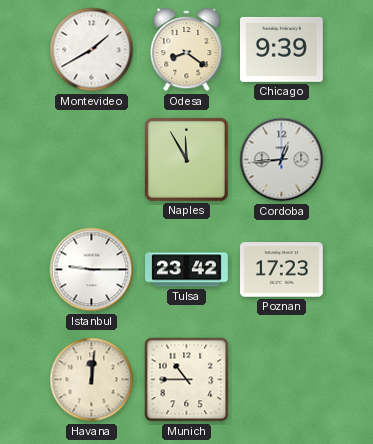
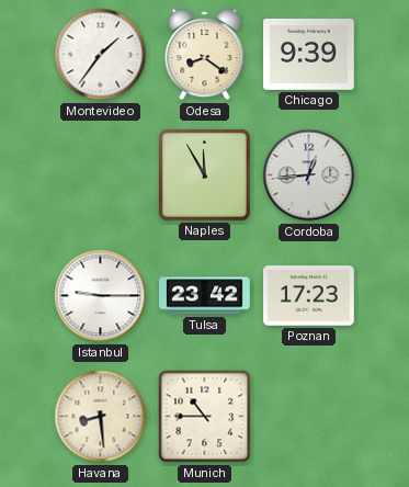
Montevideo: 1:40 -> 1:36
Havana: 12:01 -> 8:29
